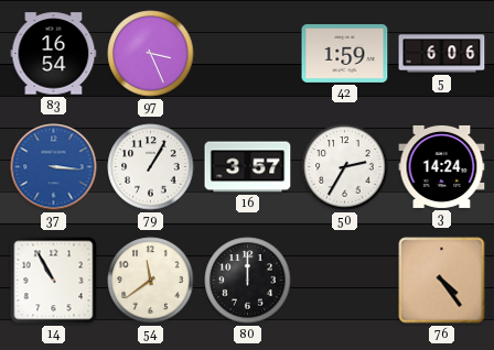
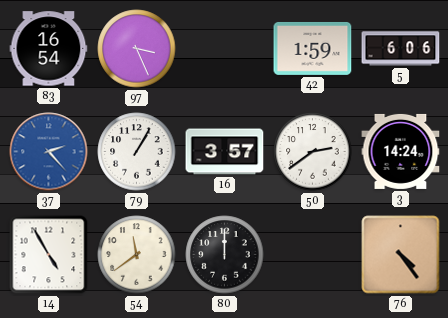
37: 3:16 -> 2:23
50: 2:35 -> 2:39
14: 10:55 -> 4:55
